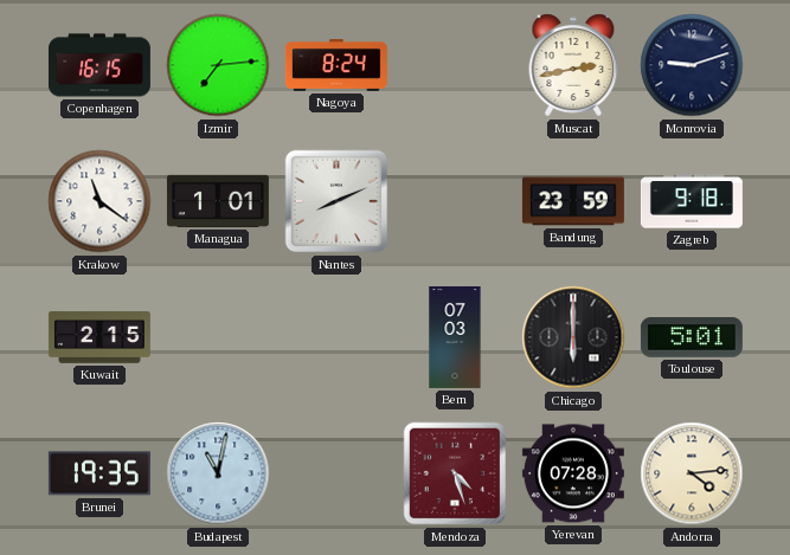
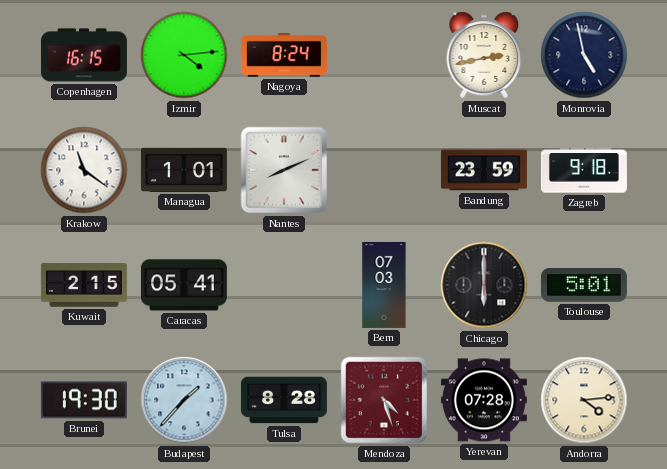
Izmir: 7:14 -> 4:14
Monrovia: 9:12 -> 4:58
Caracas: none -> 05:41
Brunei: 19:35 -> 19:30
Budapest: 11:02 -> 1:37
Tulsa: none -> 8:28
